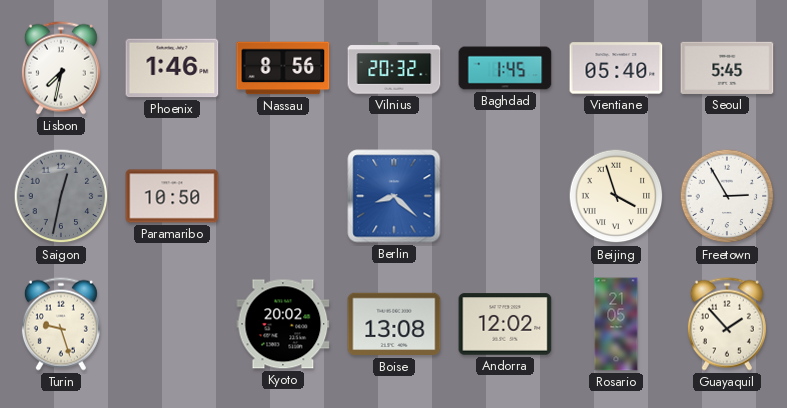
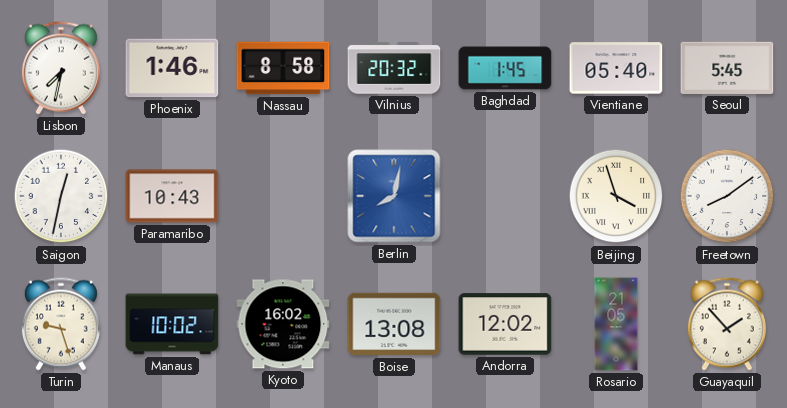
Nassau: 8:56 -> 8:58
Saigon dial: grey -> white
Paramaribo: 10:50 -> 10:43
Berlin: 8:22 -> 8:02
Freetown: 2:55 -> 8:09
Manaus: none -> 10:02
Kyoto: 20:02 -> 16:02
